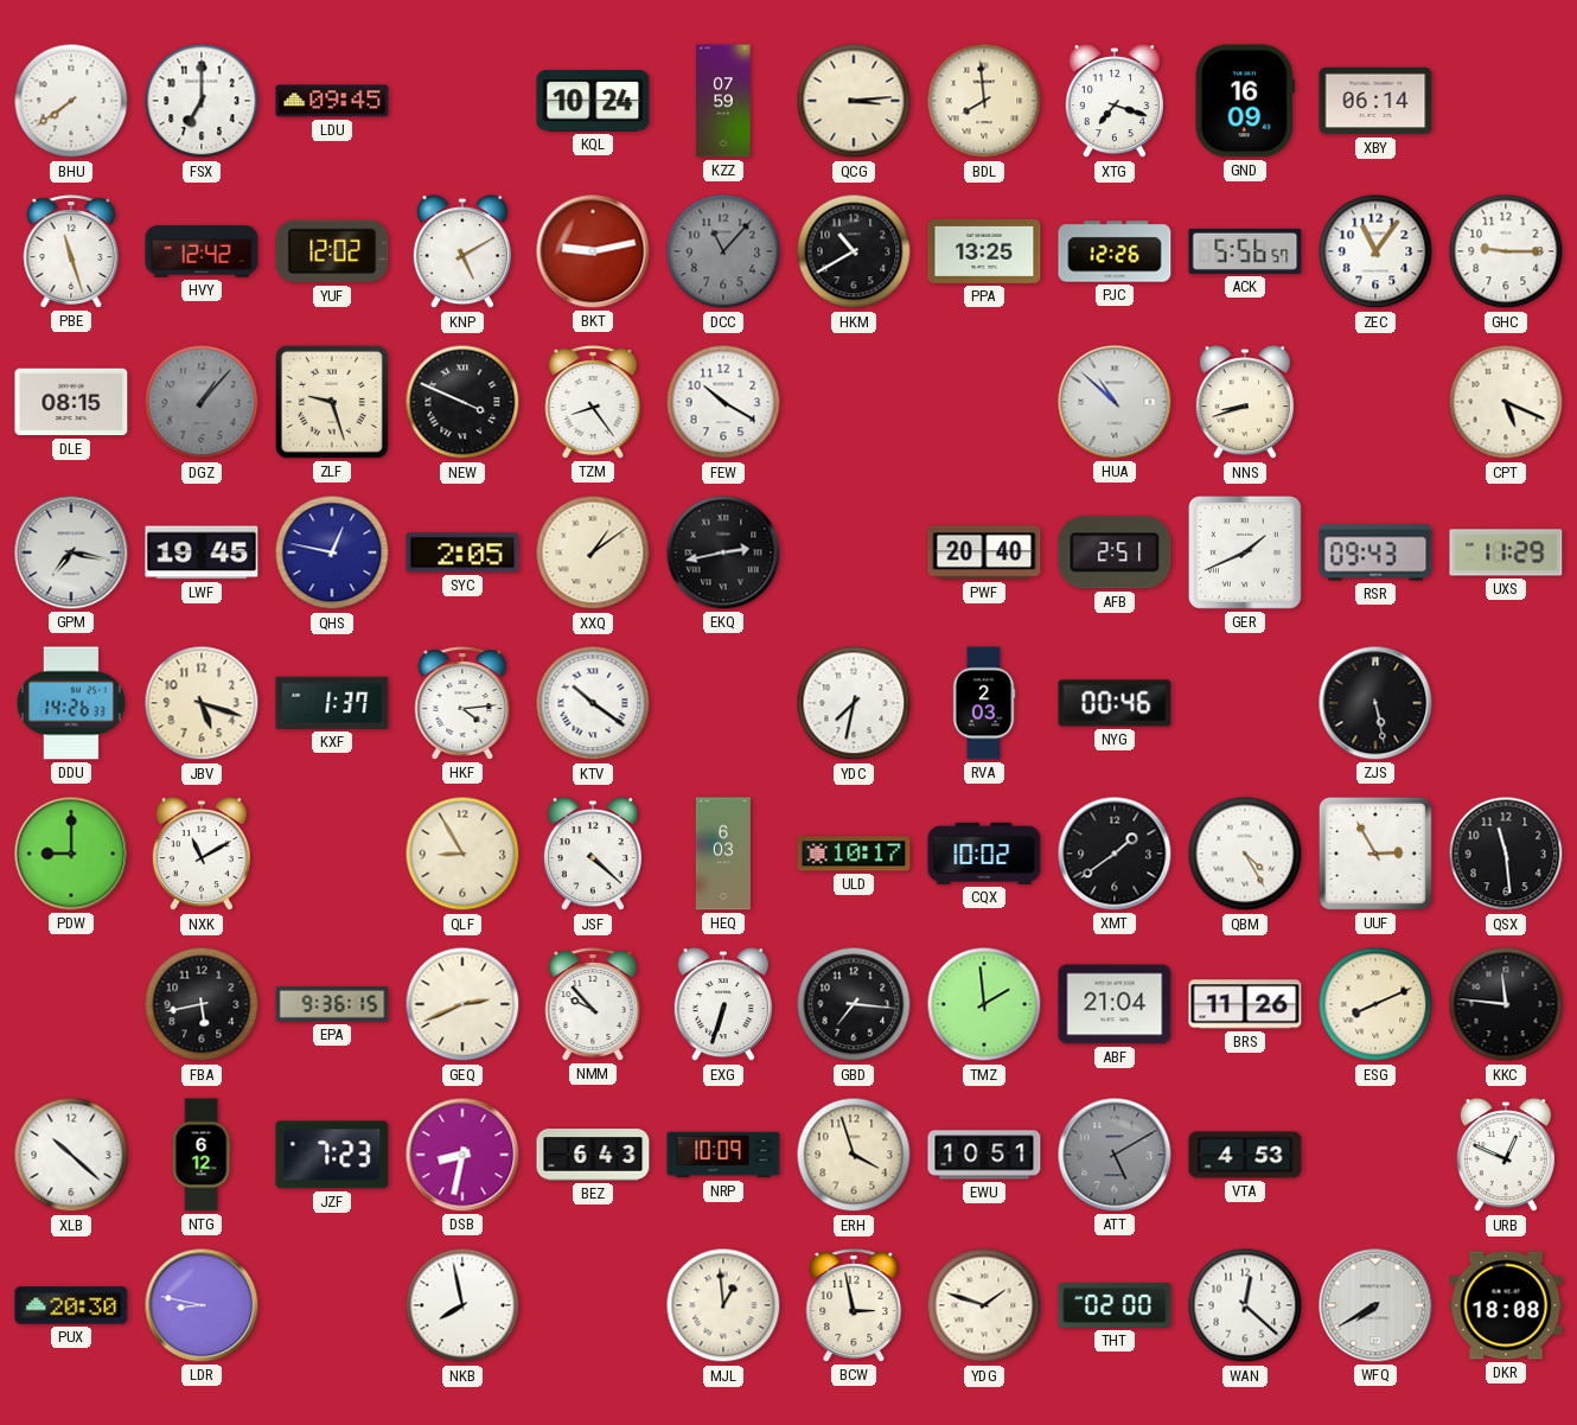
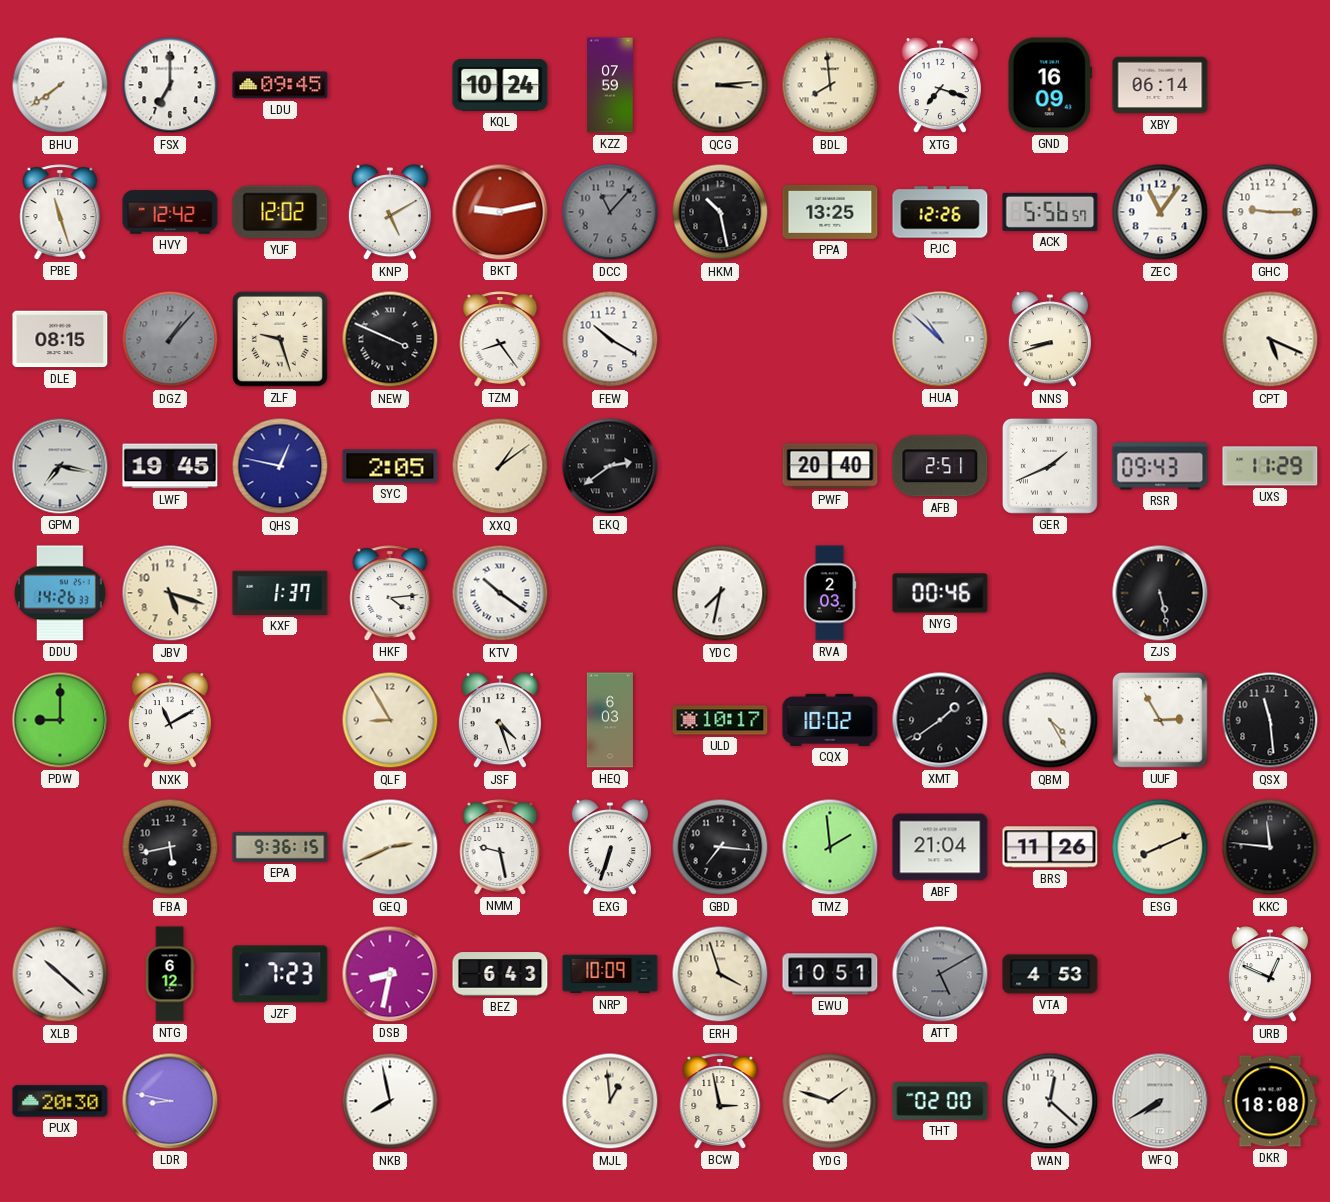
HKM: 10:40 -> 10:28
EKQ: 2:43 -> 2:39
JSF: 4:22 -> 4:27
NMM: 9:53 -> 9:28
